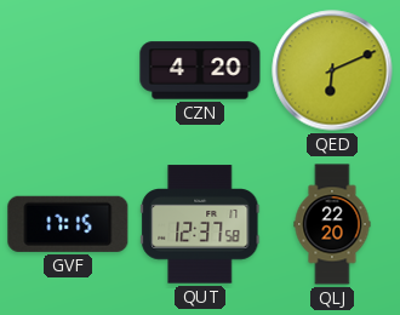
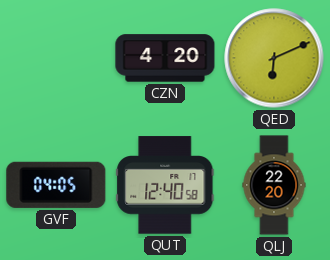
GVF: 17:15 -> 04:05
QUT: 12:37 -> 12:40
